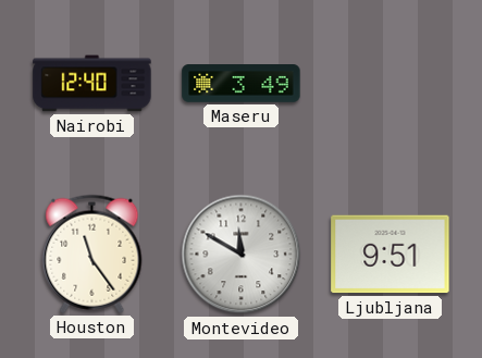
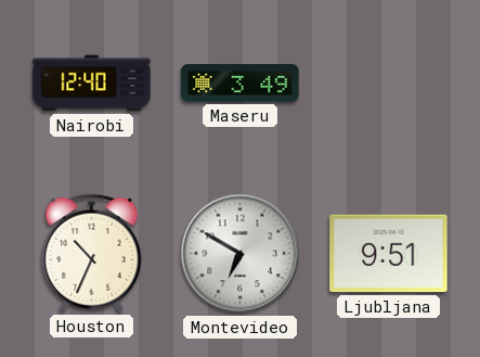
Houston: 11:24 -> 10:34
Montevideo: 11:50 -> 6:50
